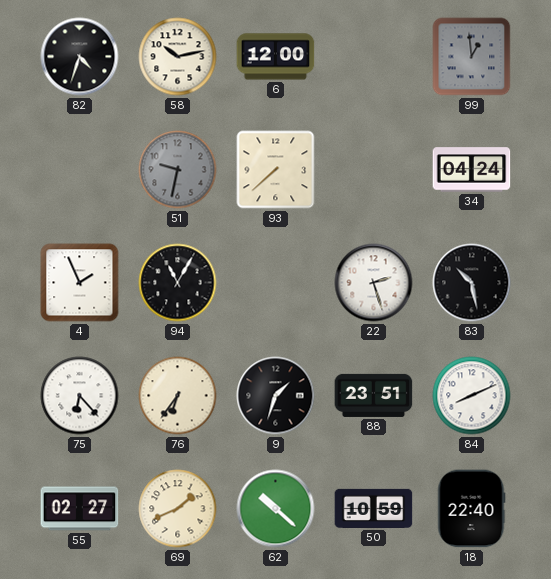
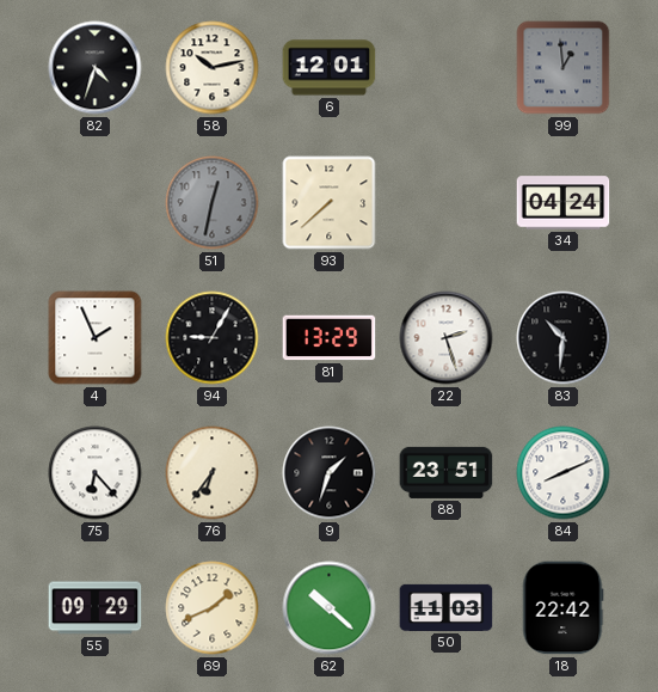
6: 12:00 -> 12:01
51: 9:32 -> 12:32
94: 11:05 -> 9:05
81: none -> 13:29
83: 10:28 -> 10:31
55: 02:27 -> 09:29
50: 10:59 -> 11:03
18: 22:40 -> 22:42
